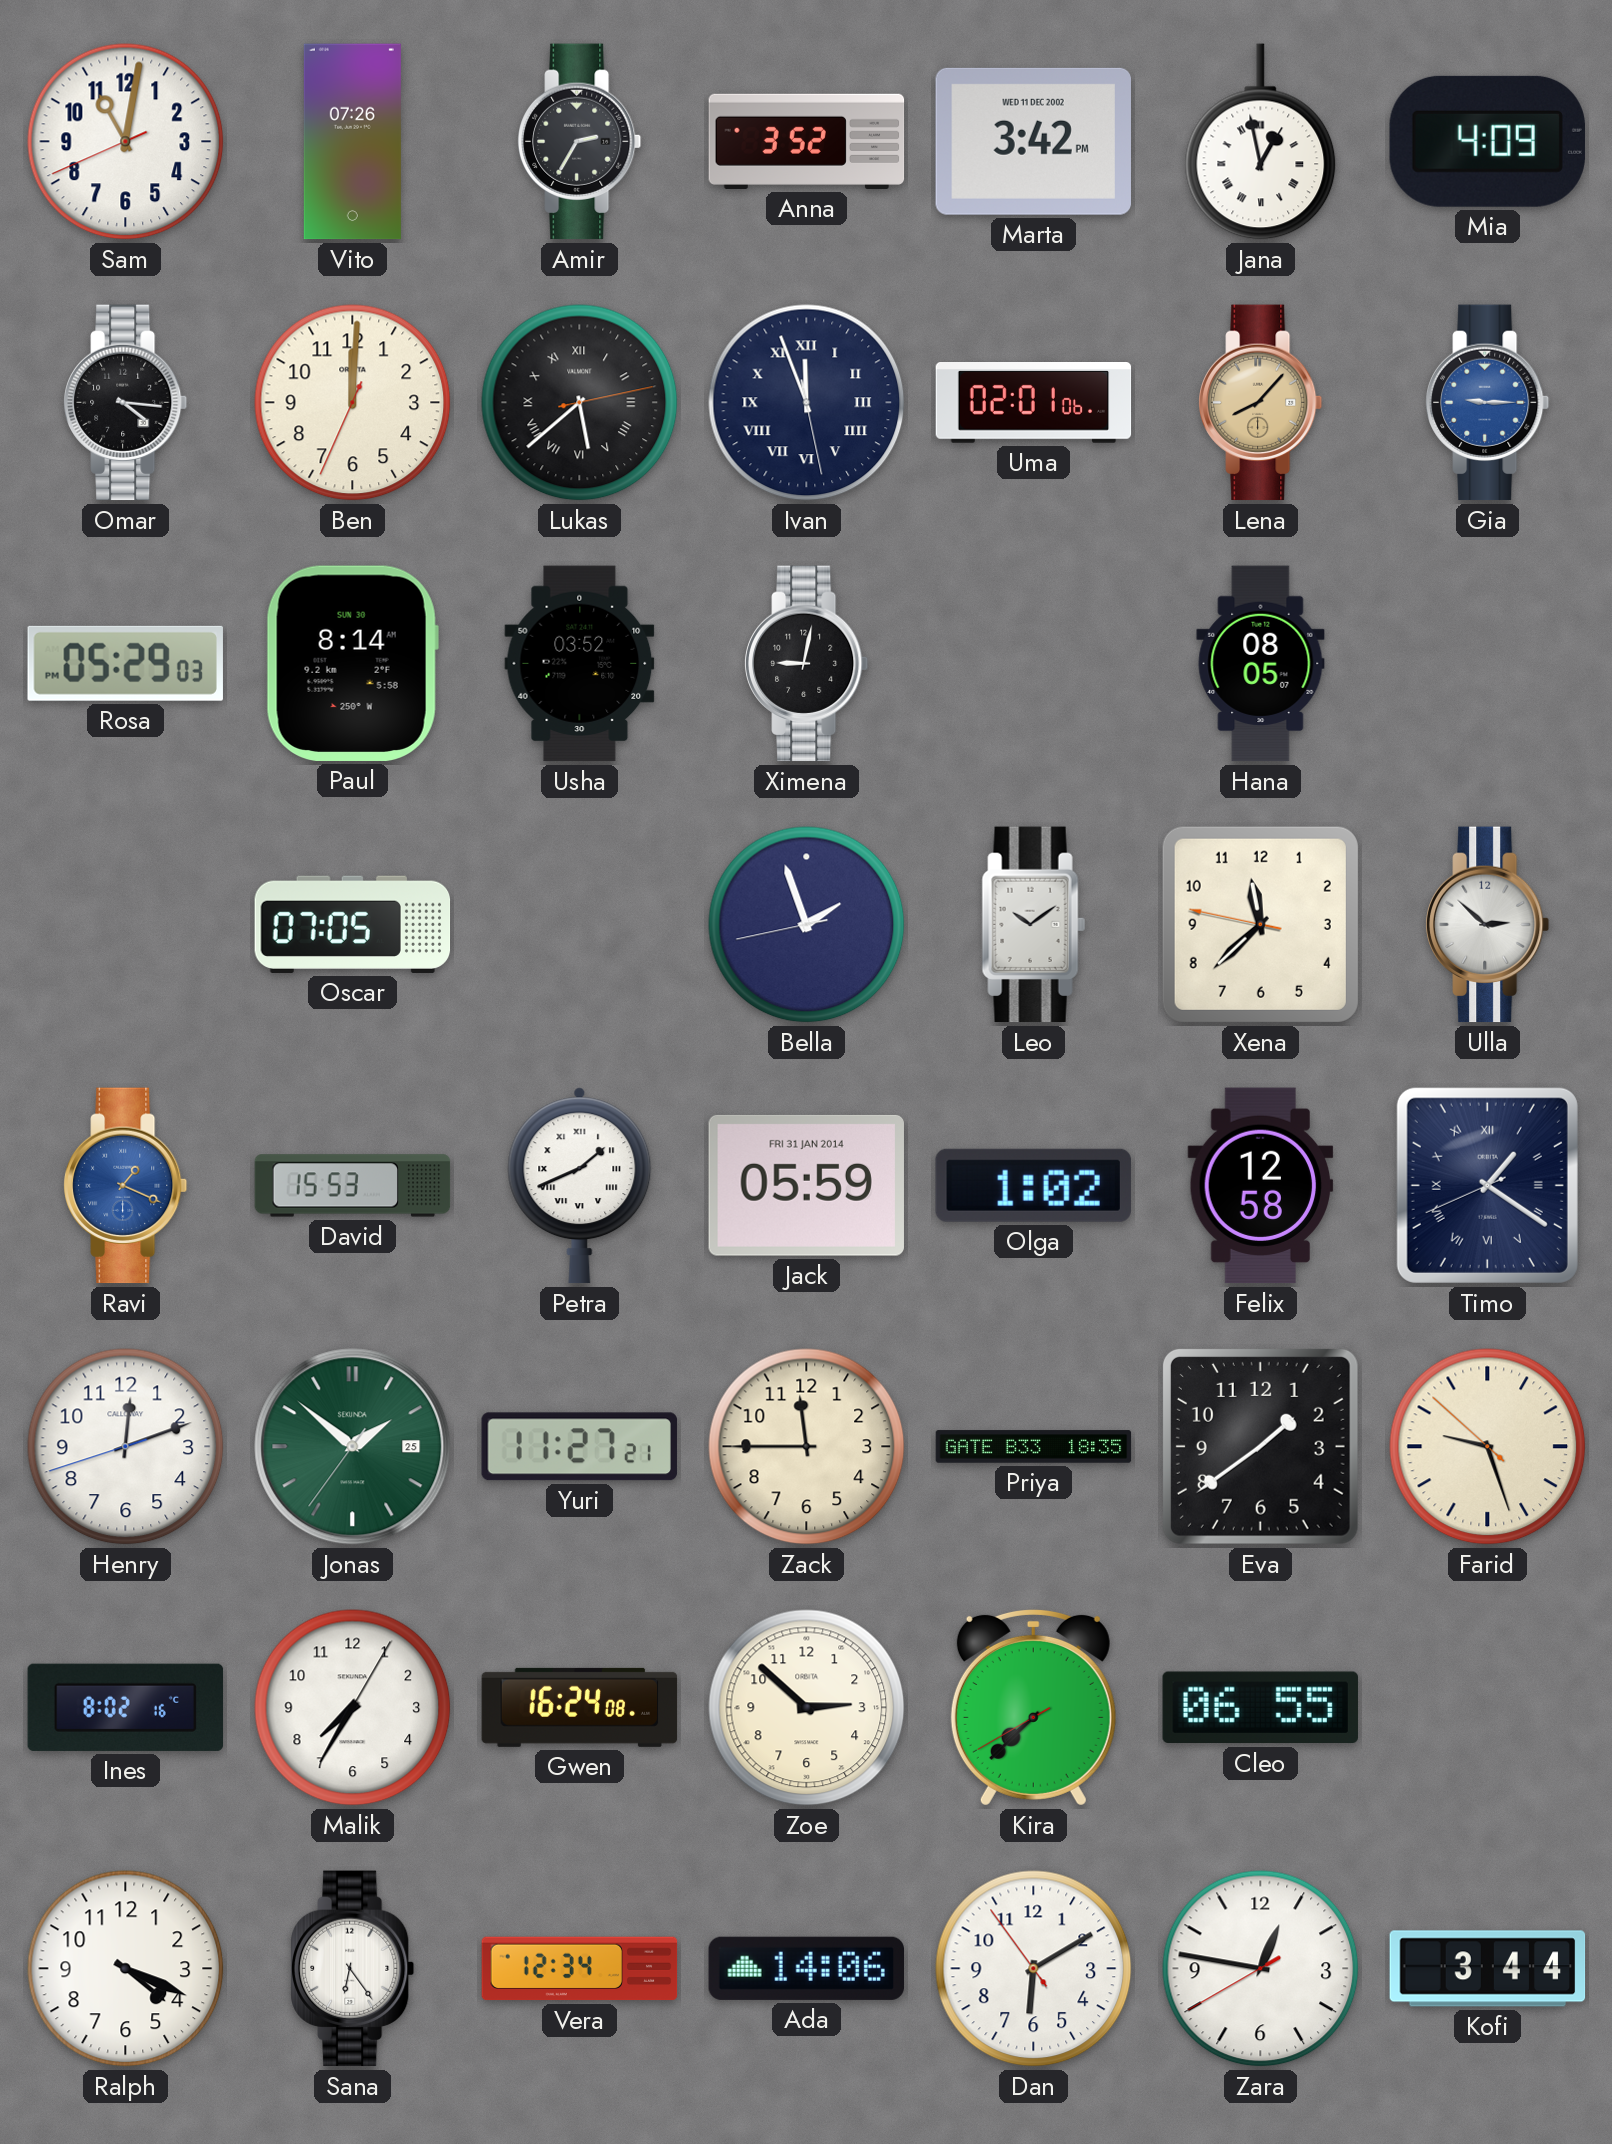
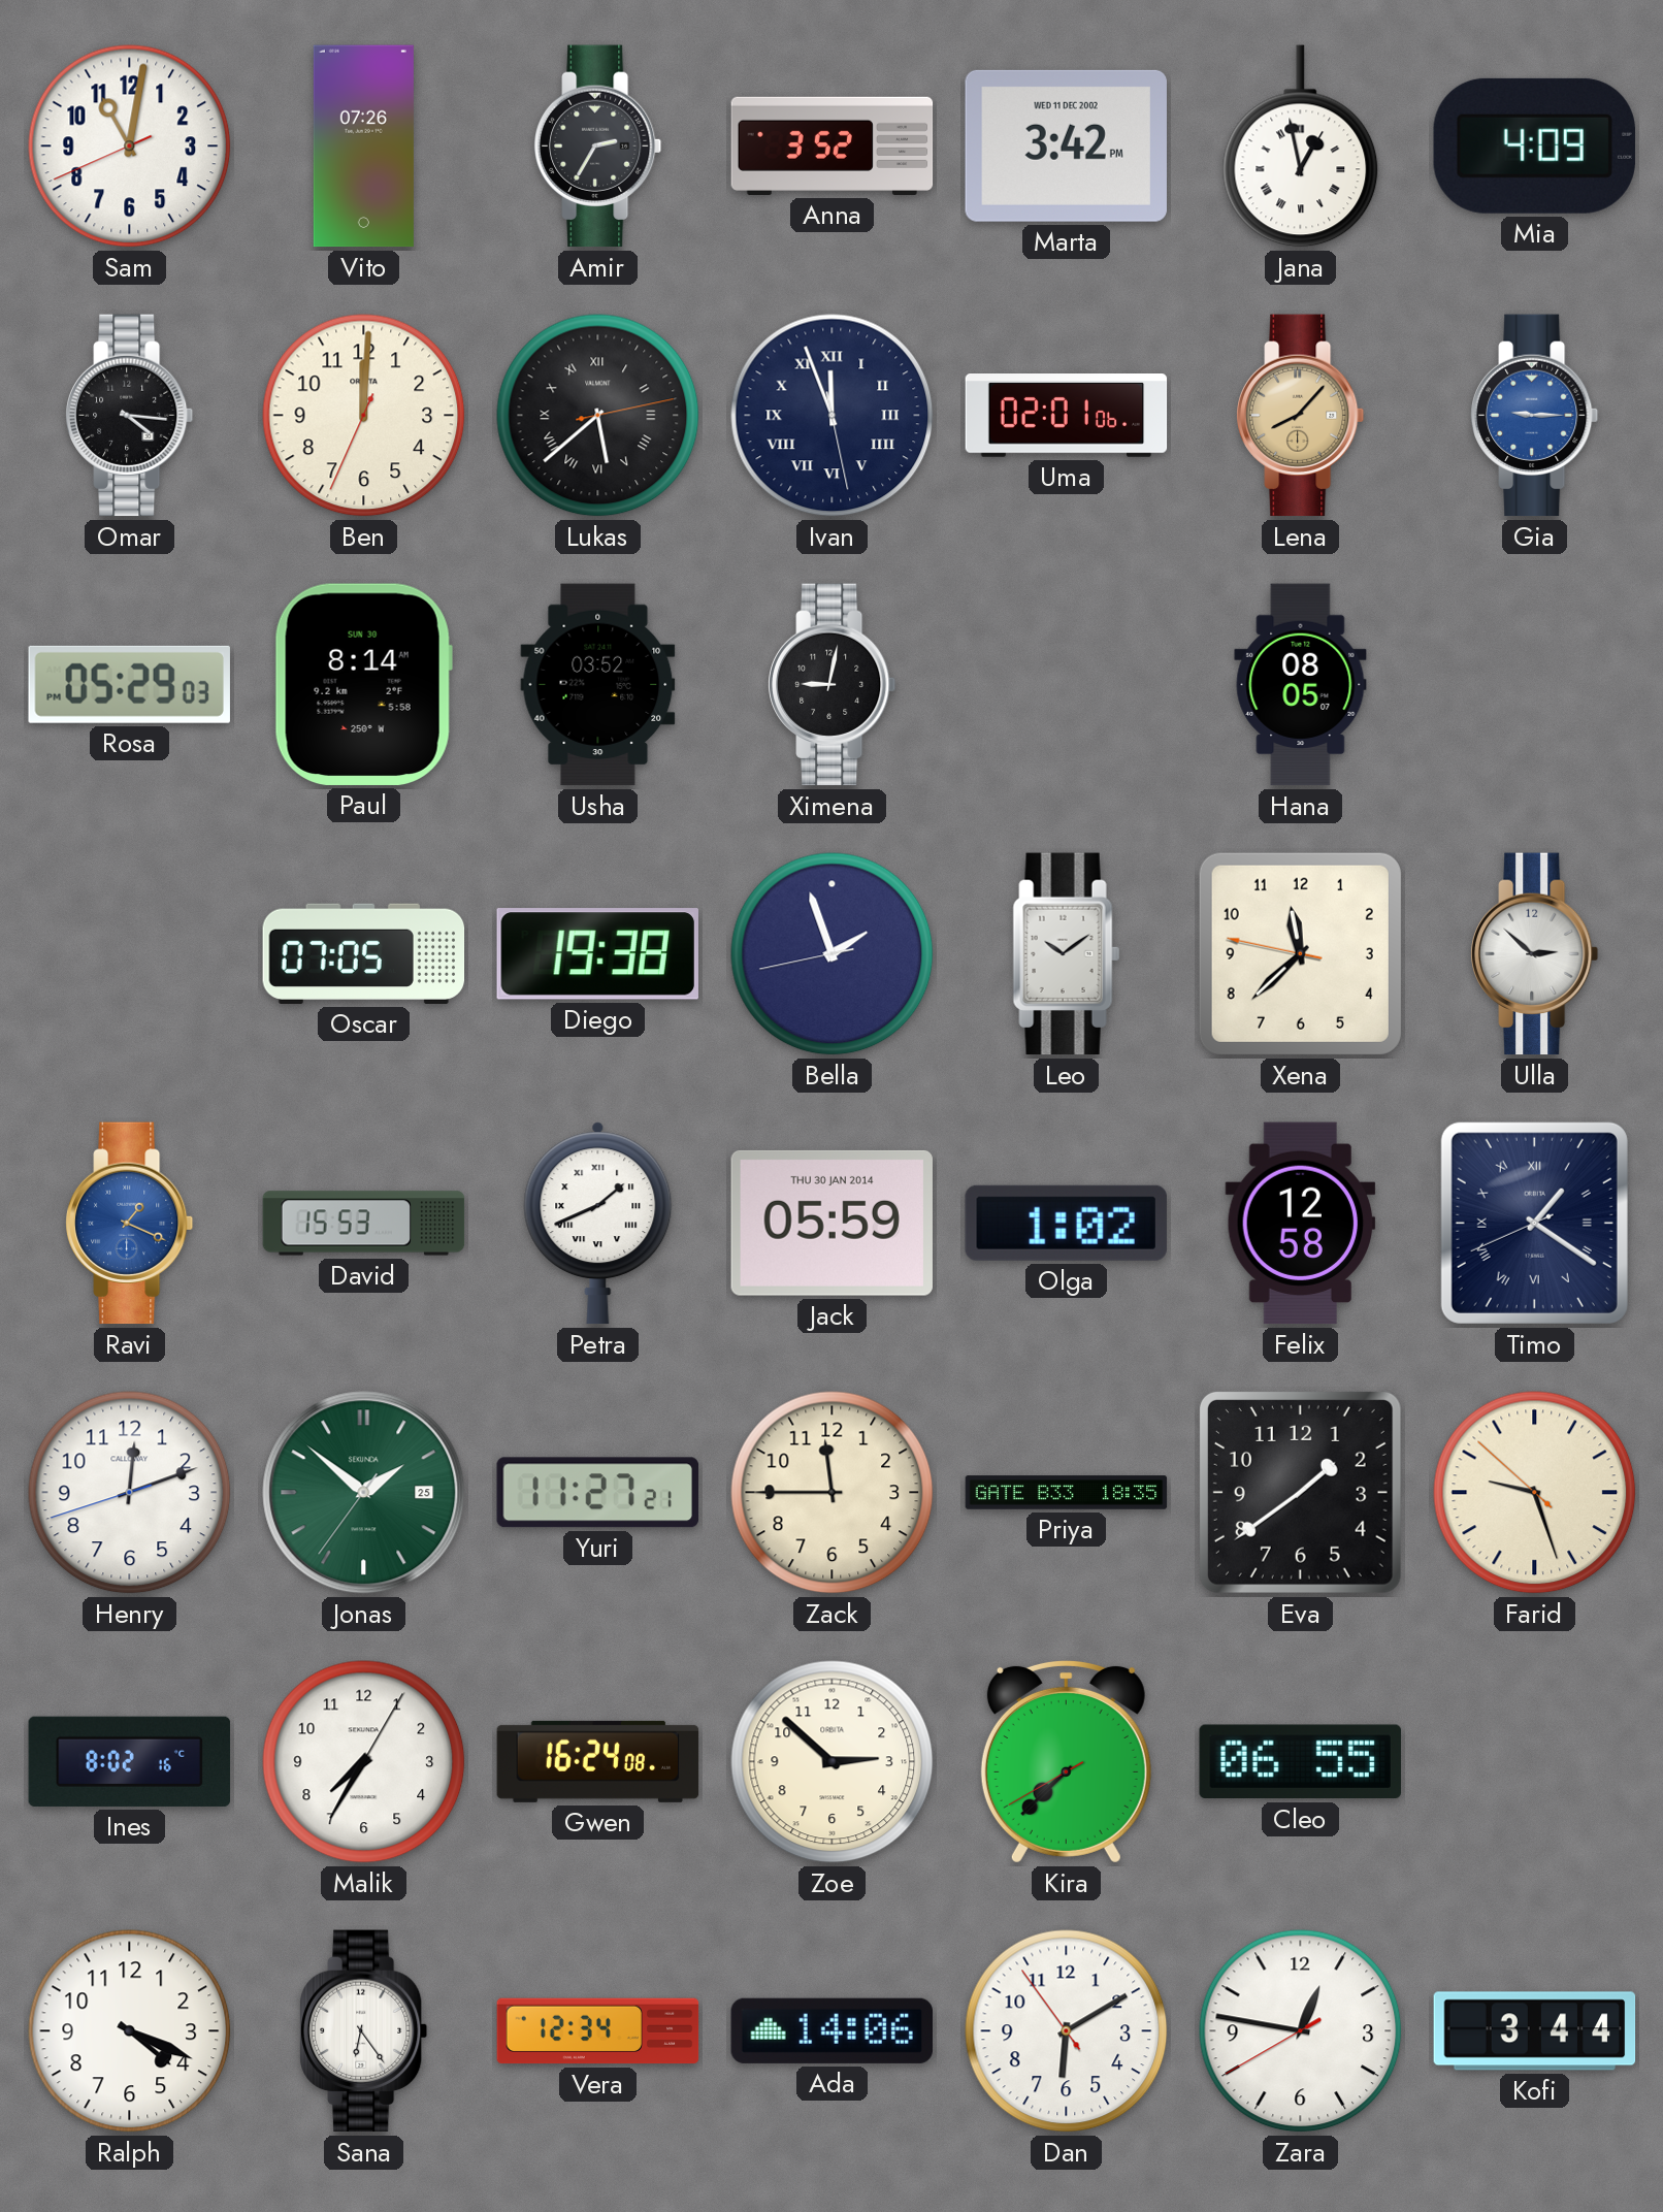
Diego: none -> 19:38
Jack date: FRI 31 JAN 2014 -> THU 30 JAN 2014
